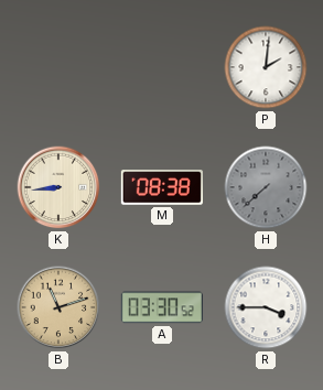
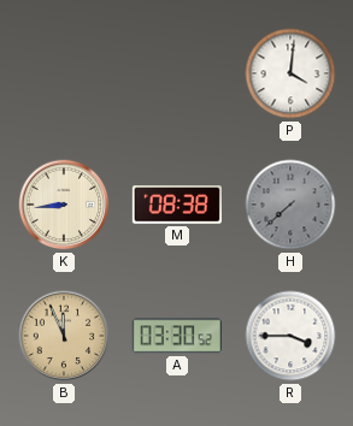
P: 2:01 -> 4:01
B: 11:12 -> 11:56
